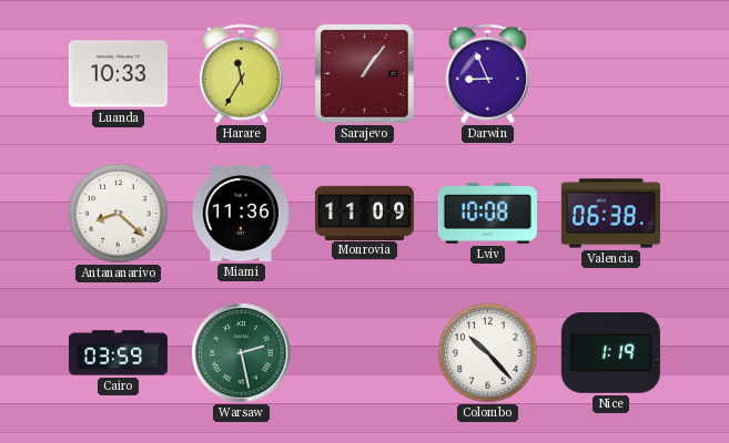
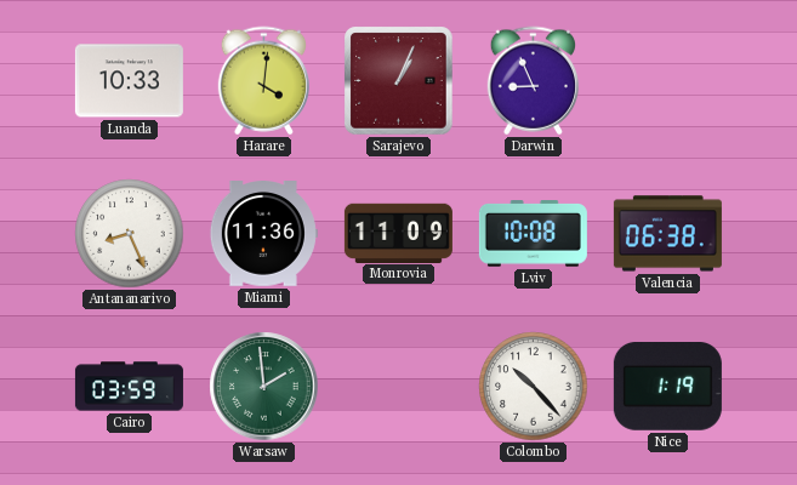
Harare: 11:35 -> 4:01
Sarajevo: 1:06 -> 1:04
Antananarivo: 8:22 -> 8:26
Warsaw: 2:28 -> 1:59
